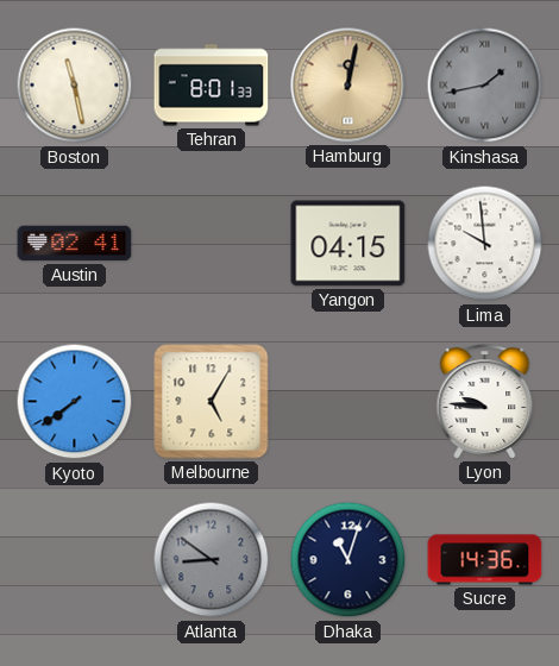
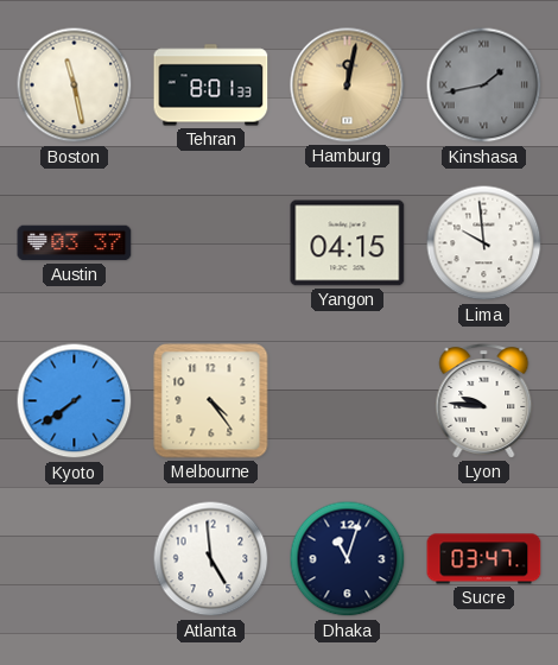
Austin: 02:41 -> 03:37
Melbourne: 5:05 -> 4:24
Atlanta: 8:51 -> 4:59
Atlanta dial: grey -> white
Sucre: 14:36 -> 03:47
